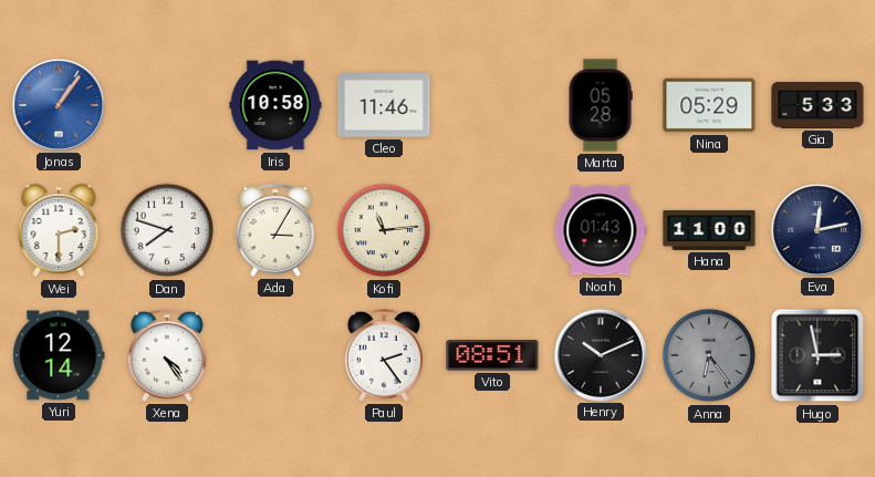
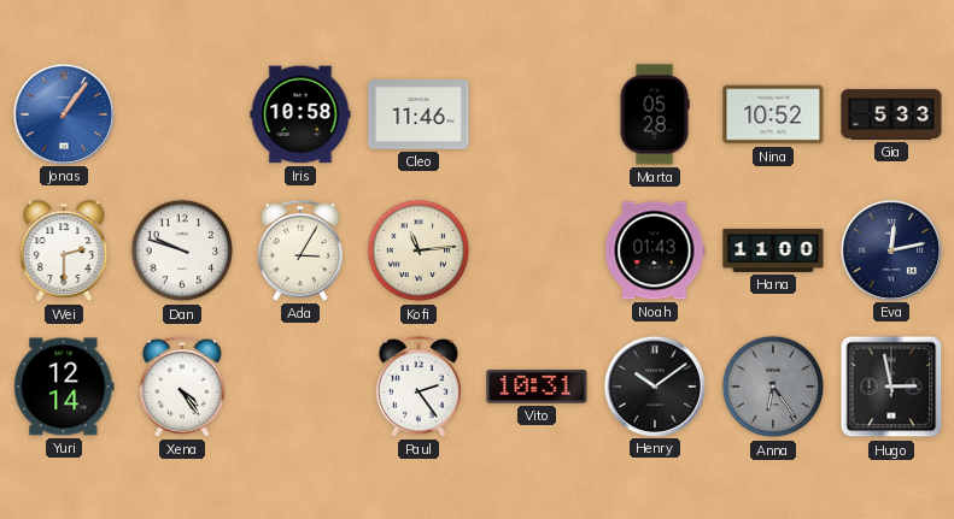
Nina: 05:29 -> 10:52
Dan: 7:48 -> 9:48
Vito: 08:51 -> 10:31
Henry: 10:11 -> 10:09
